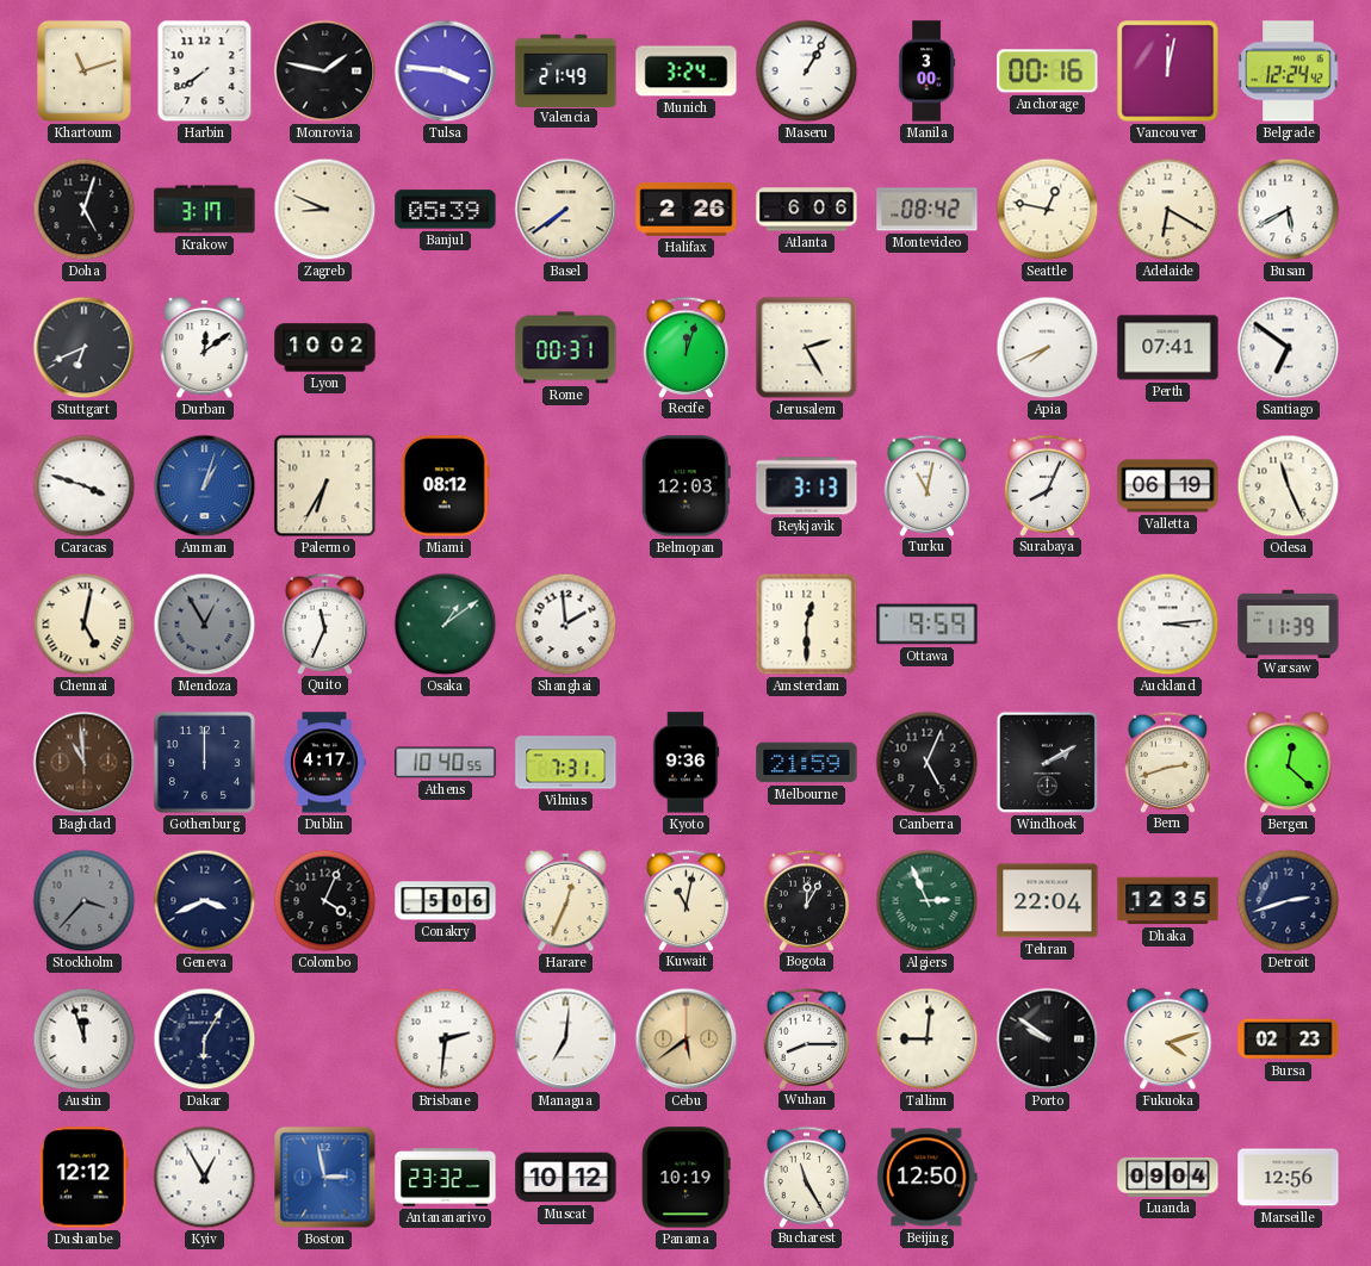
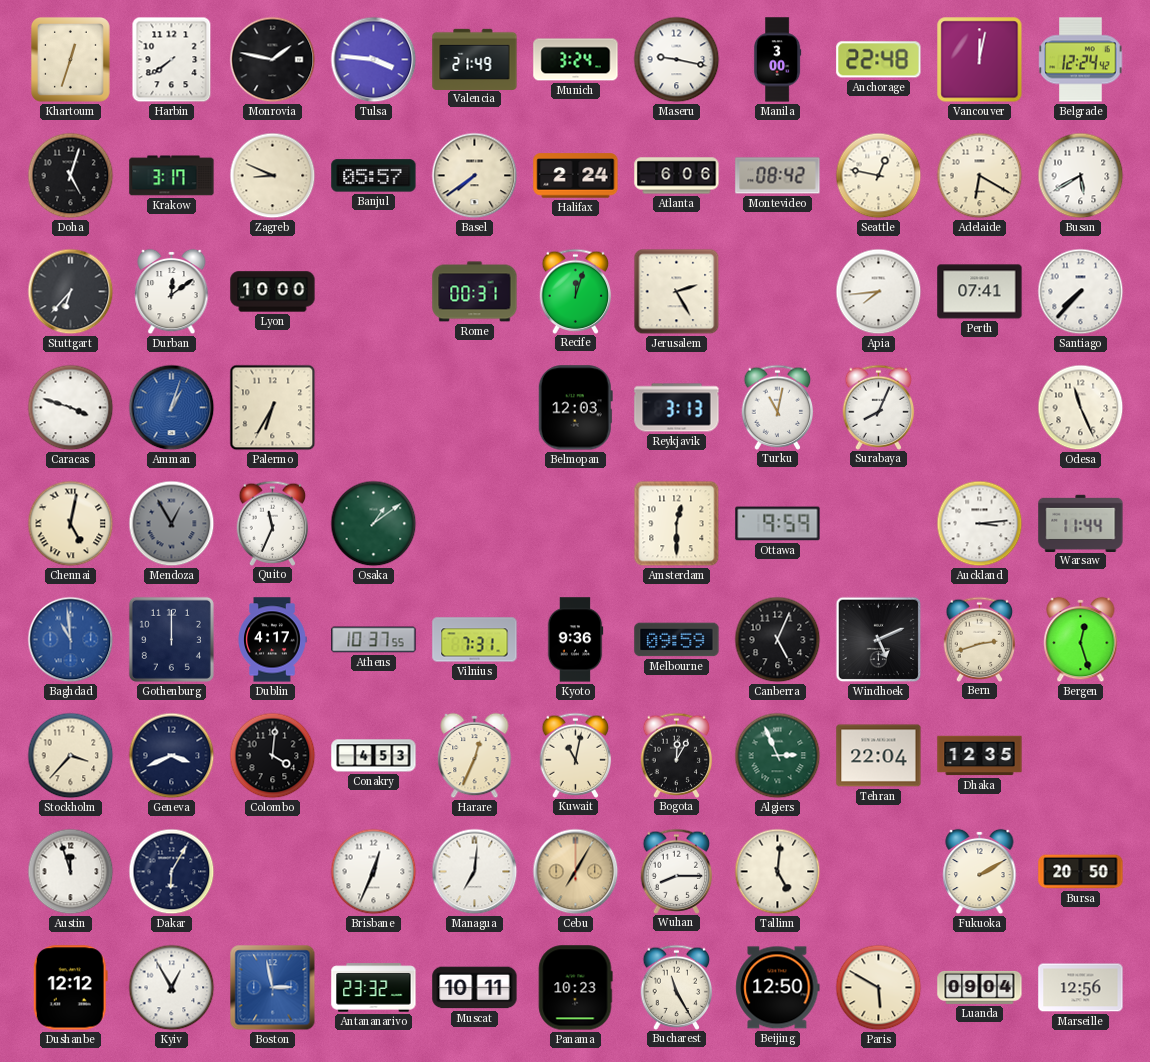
Khartoum: 11:12 -> 12:33
Maseru: 1:05 -> 9:17
Anchorage: 00:16 -> 22:48
Banjul: 05:39 -> 05:57
Halifax: 2:26 -> 2:24
Stuttgart: 6:41 -> 6:37
Lyon: 10:02 -> 10:00
Apia: 7:41 -> 7:44
Santiago: 6:51 -> 7:37
Miami: 08:12 -> none
Valletta: 06:19 -> none
Shanghai: 1:59 -> none
Warsaw: 11:39 -> 11:44
Baghdad dial: brown -> blue
Athens: 10:40 -> 10:37
Melbourne: 21:59 -> 09:59
Windhoek: 2:10 -> 5:11
Bergen: 12:22 -> 12:27
Stockholm dial: grey -> cream
Colombo: 4:04 -> 4:01
Conakry: 5:06 -> 4:53
Detroit: 2:42 -> none
Brisbane: 2:31 -> 12:34
Cebu: 5:39 -> 7:05
Tallinn: 9:01 -> 5:01
Porto: 9:51 -> none
Fukuoka: 4:12 -> 2:10
Bursa: 02:23 -> 20:50
Muscat: 10:12 -> 10:11
Panama: 10:19 -> 10:23
Paris: none -> 5:50
